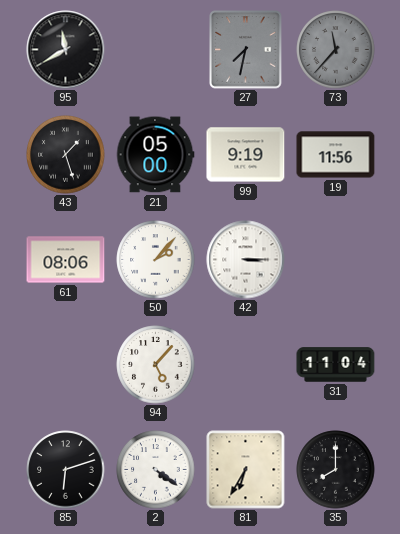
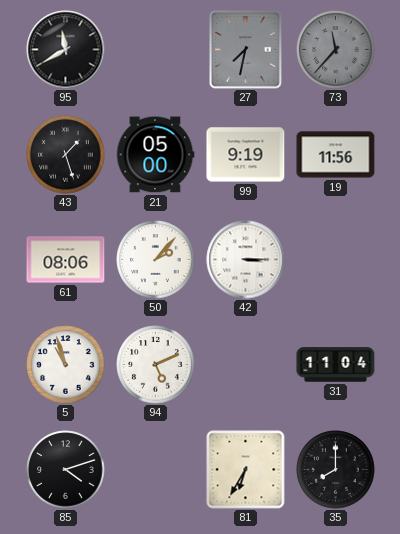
5: none -> 10:57
94: 5:07 -> 5:11
85: 6:12 -> 4:12
2: 4:21 -> none
